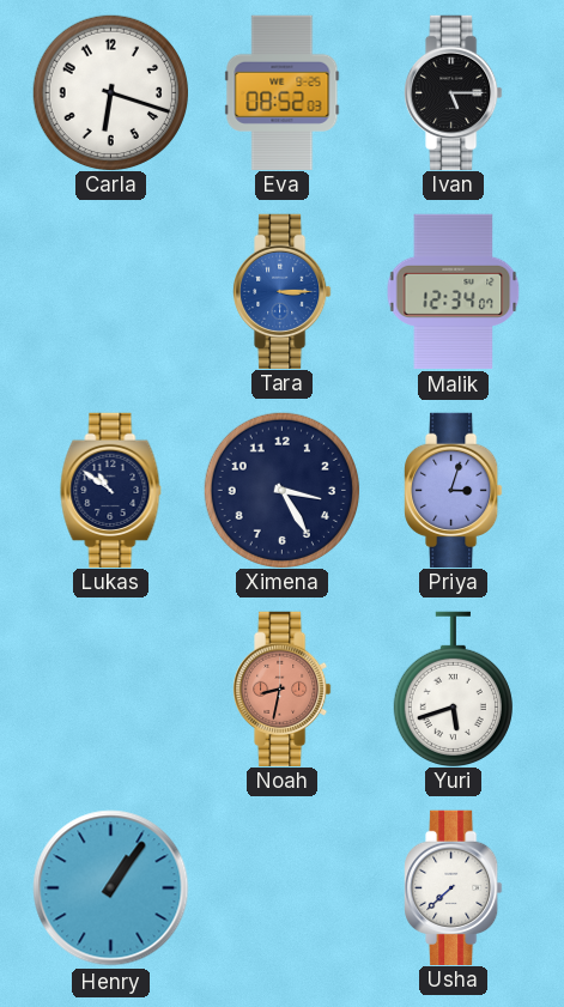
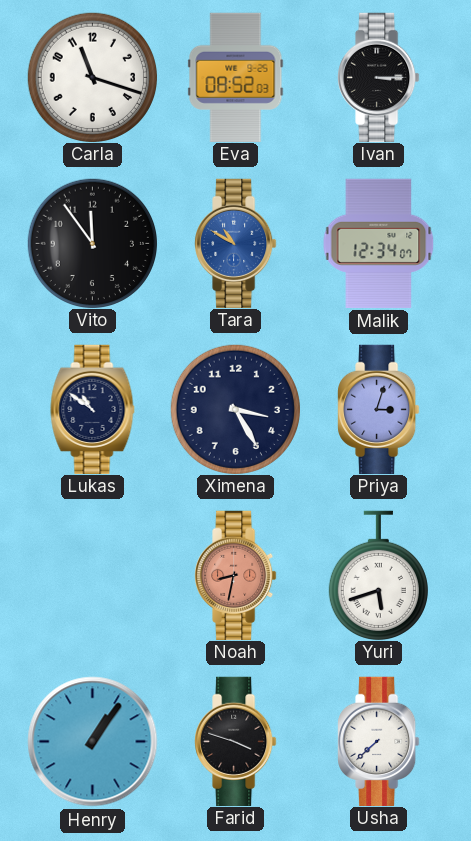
Carla: 6:18 -> 11:18
Ivan: 5:15 -> 3:15
Vito: none -> 11:54
Tara: 3:15 -> 10:50
Farid: none -> 3:48
